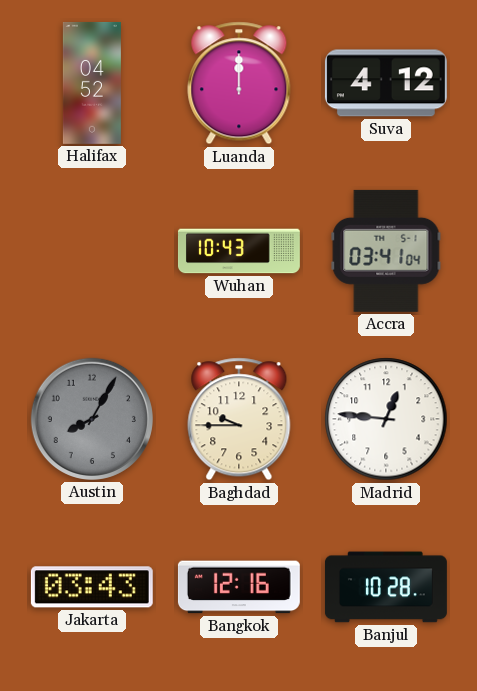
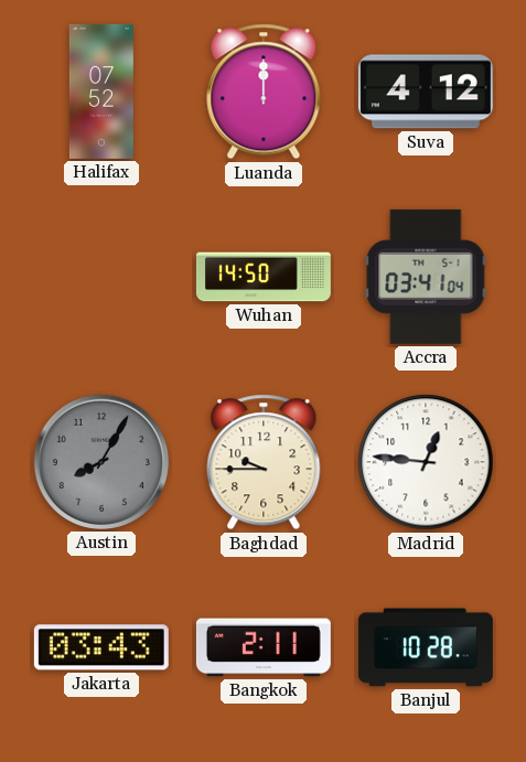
Halifax: 04:52 -> 07:52
Wuhan: 10:43 -> 14:50
Bangkok: 12:16 -> 2:11
